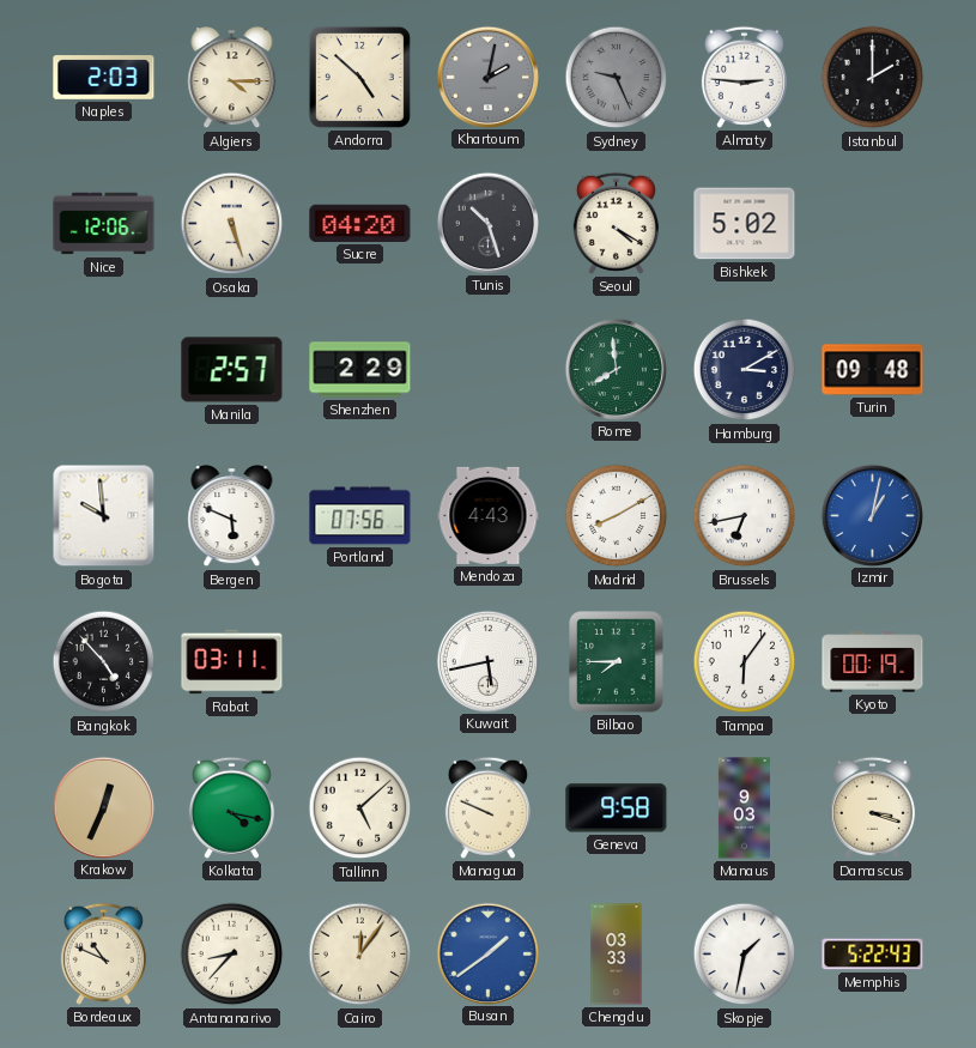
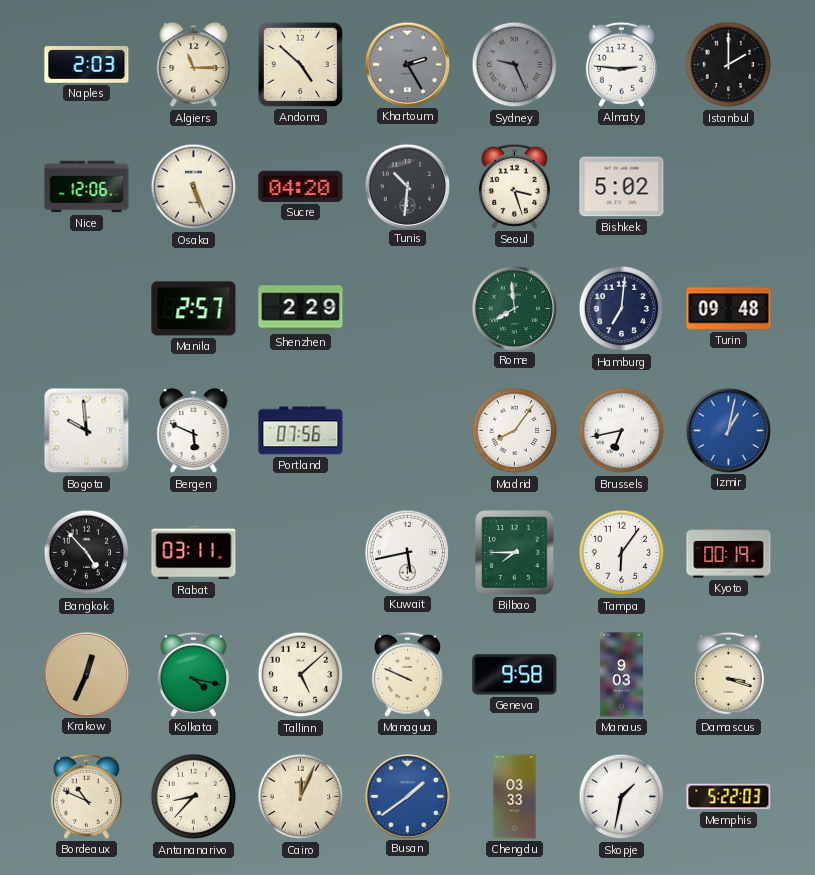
Algiers: 4:15 -> 11:15
Khartoum: 2:02 -> 2:25
Osaka: 5:27 -> 5:26
Tunis: 10:27 -> 10:31
Seoul: 4:20 -> 3:27
Hamburg: 3:10 -> 7:01
Mendoza: 4:43 -> none
Madrid: 8:10 -> 8:06
Cairo: 12:06 -> 12:04
Memphis: 5:22:43 -> 5:22:03
